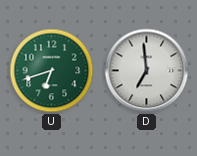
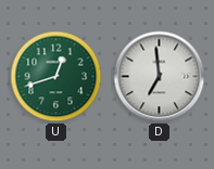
U: 6:42 -> 12:42
